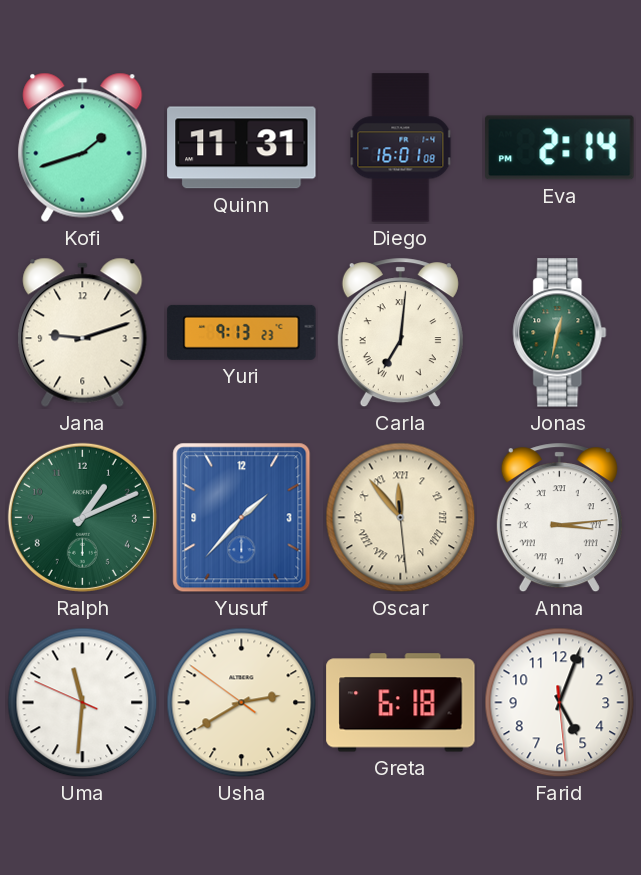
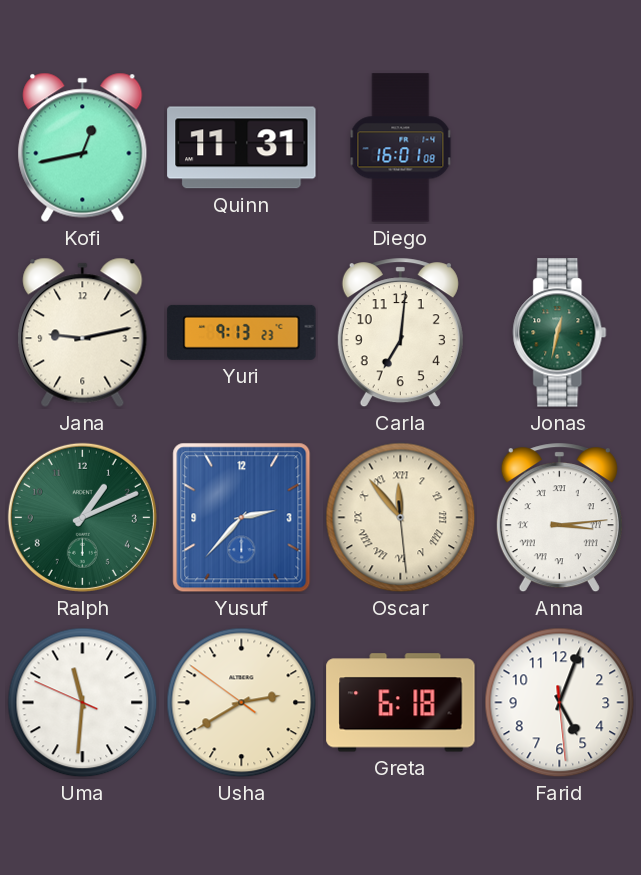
Kofi: 1:42 -> 12:43
Eva: 2:14 -> none
Jana: 9:12 -> 9:13
Carla numerals: Roman -> Arabic
Yusuf: 1:37 -> 2:37
